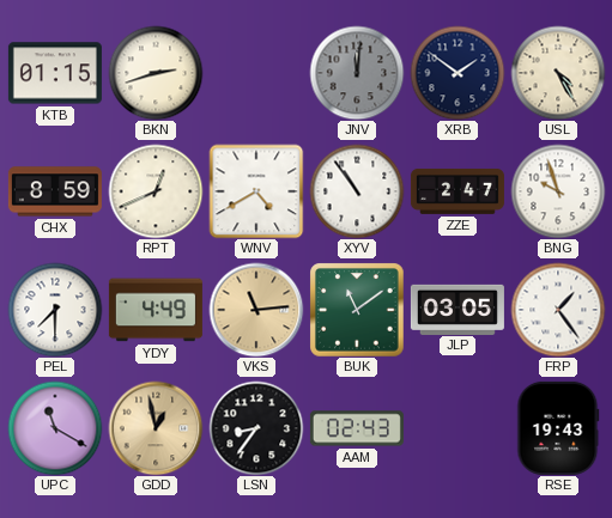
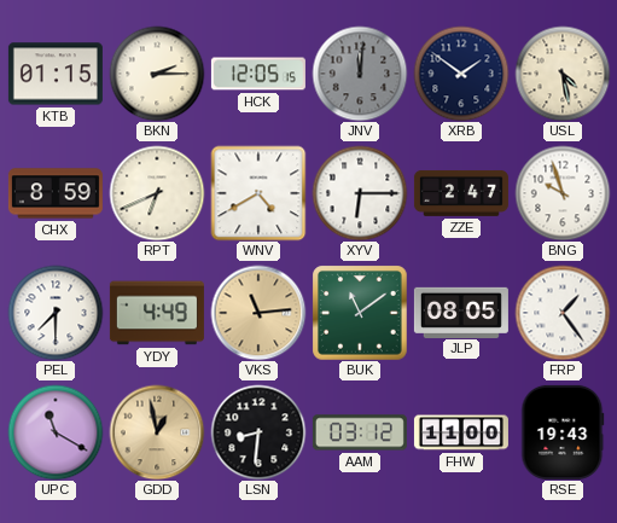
BKN: 2:42 -> 2:15
HCK: none -> 12:05
USL: 4:25 -> 4:28
RPT: 12:41 -> 6:41
XYV: 10:54 -> 6:15
JLP: 03:05 -> 08:05
LSN: 8:36 -> 8:31
AAM: 02:43 -> 03:12
FHW: none -> 11:00
